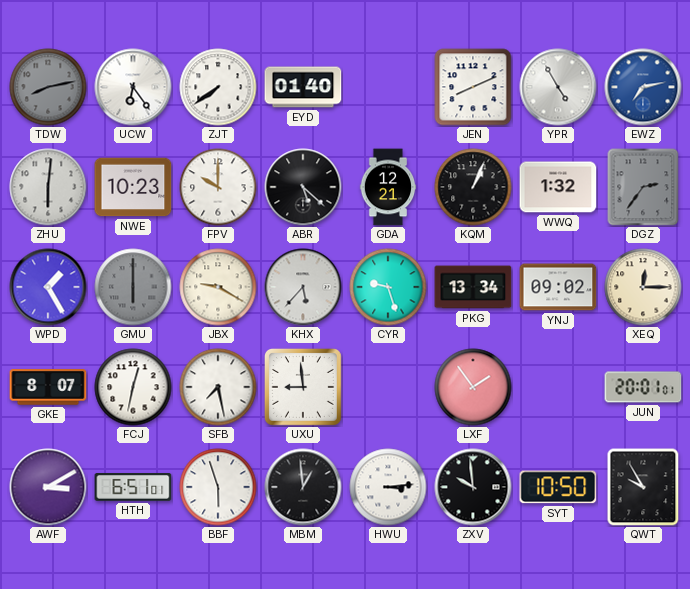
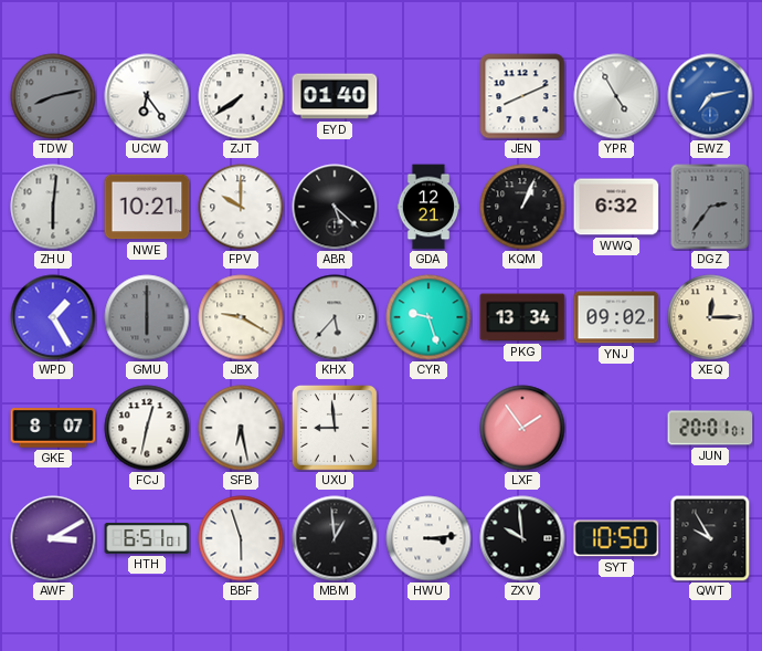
NWE: 10:23 -> 10:21
WWQ: 1:32 -> 6:32
SFB: 7:28 -> 6:28
